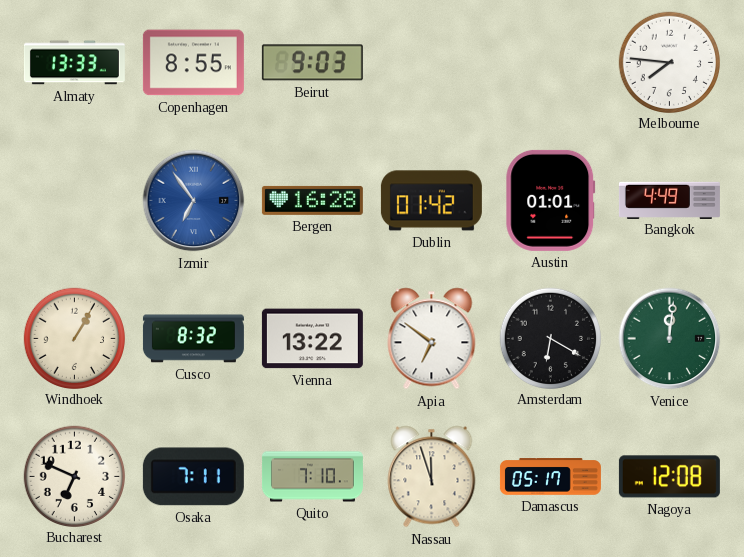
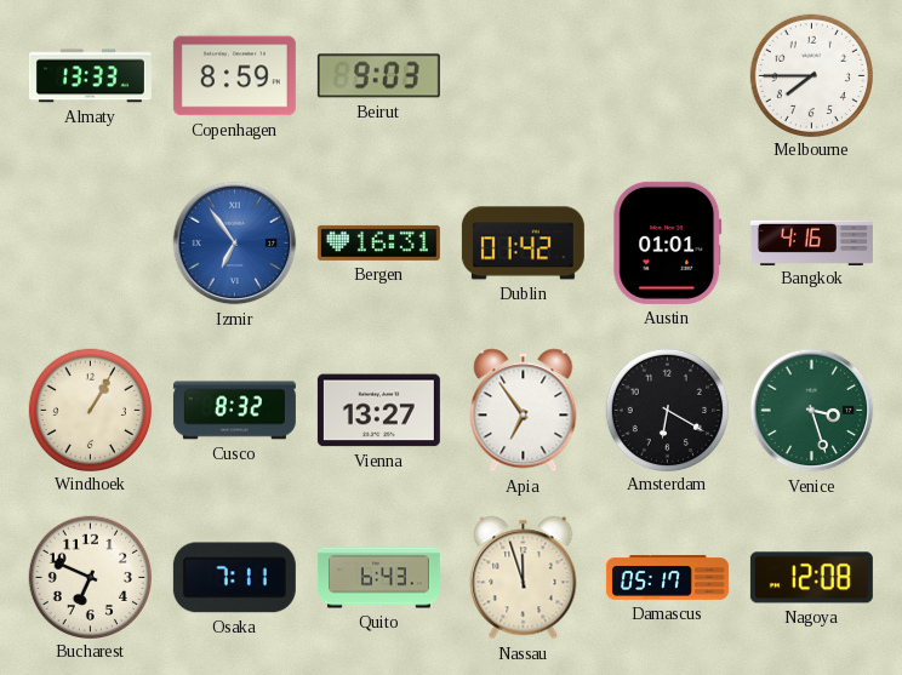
Copenhagen: 8:55 -> 8:59
Melbourne: 7:46 -> 7:45
Bergen: 16:28 -> 16:31
Bangkok: 4:49 -> 4:16
Vienna: 13:22 -> 13:27
Apia: 6:51 -> 6:54
Venice: 12:01 -> 3:27
Quito: 7:10 -> 6:43
